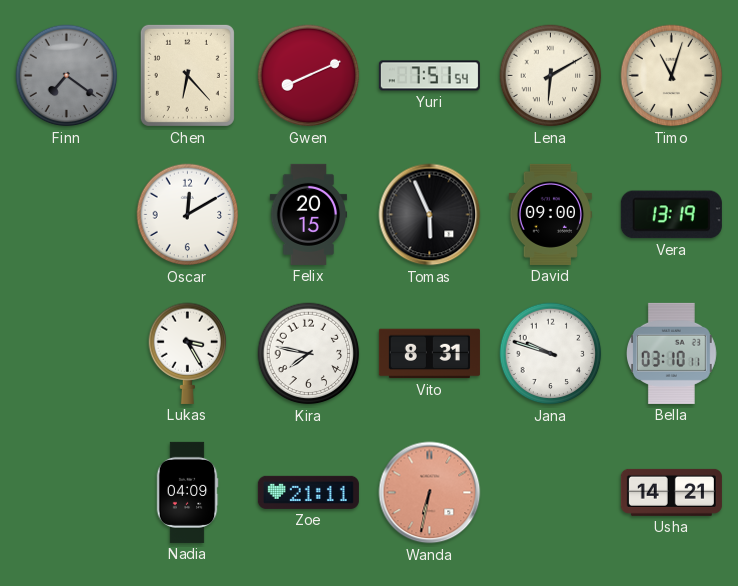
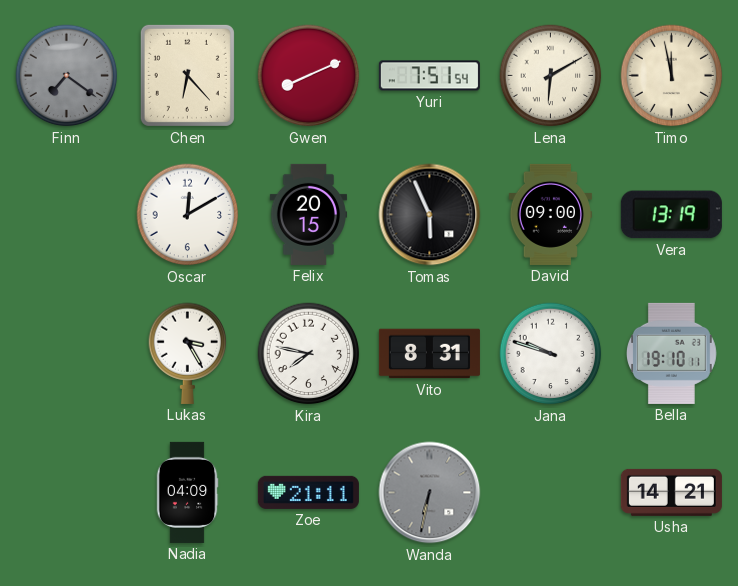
Timo: 11:03 -> 11:58
Bella: 03:10 -> 19:10
Wanda dial: salmon -> grey
